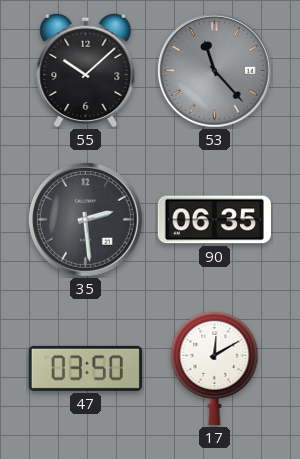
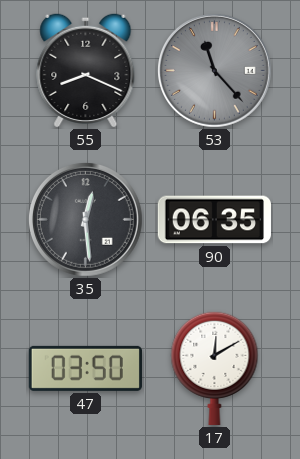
55: 10:08 -> 8:19
35: 2:29 -> 12:29
